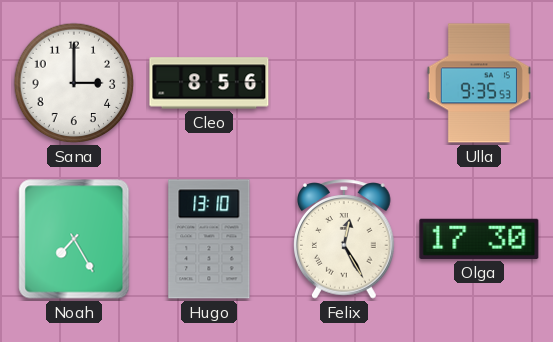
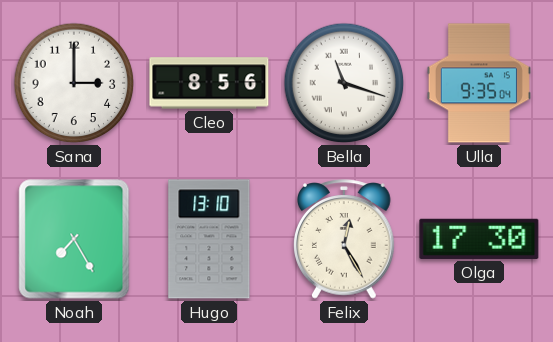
Bella: none -> 11:18
Ulla: 9:35:53 -> 9:35:04
